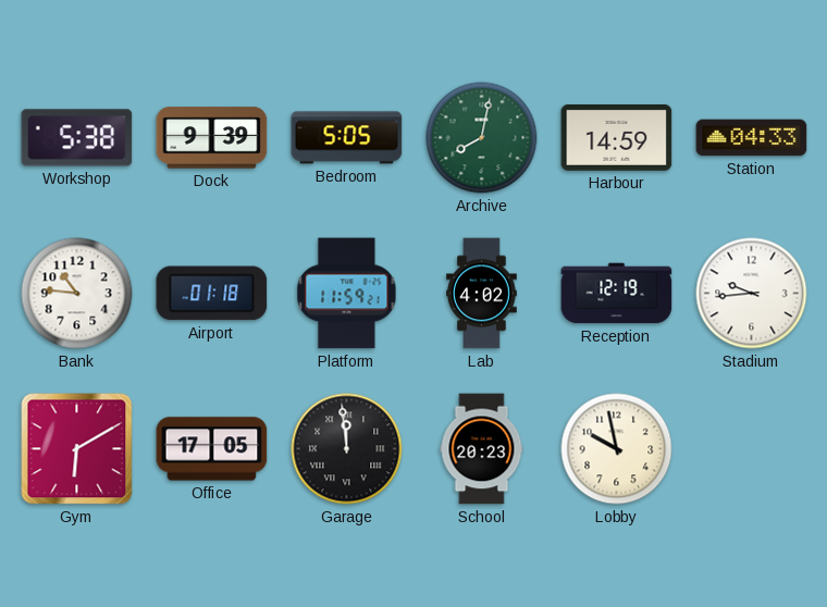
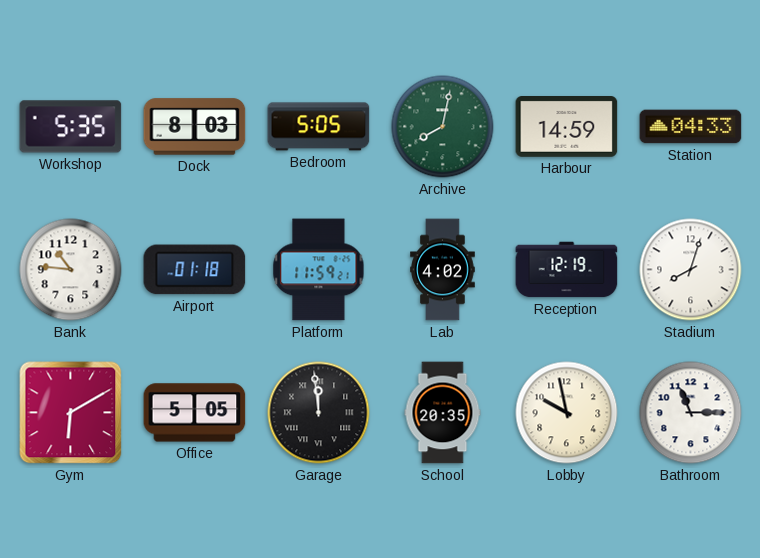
Workshop: 5:38 -> 5:35
Dock: 9:39 -> 8:03
Stadium: 9:44 -> 8:03
Office: 17:05 -> 5:05
School: 20:23 -> 20:35
Bathroom: none -> 11:15
